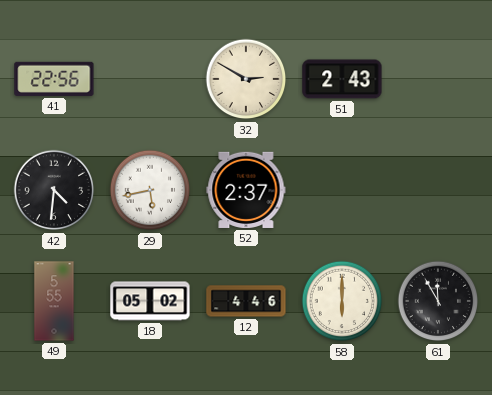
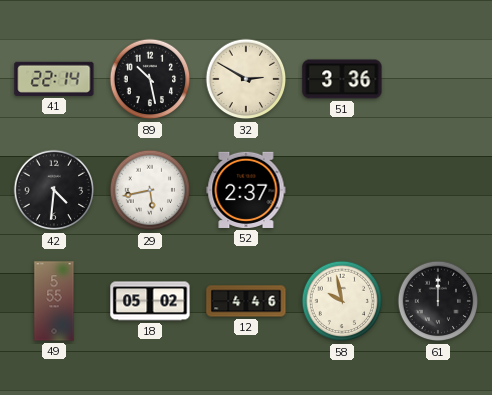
41: 22:56 -> 22:14
89: none -> 10:28
51: 2:43 -> 3:36
58: 6:00 -> 9:58
61: 11:55 -> 12:00
